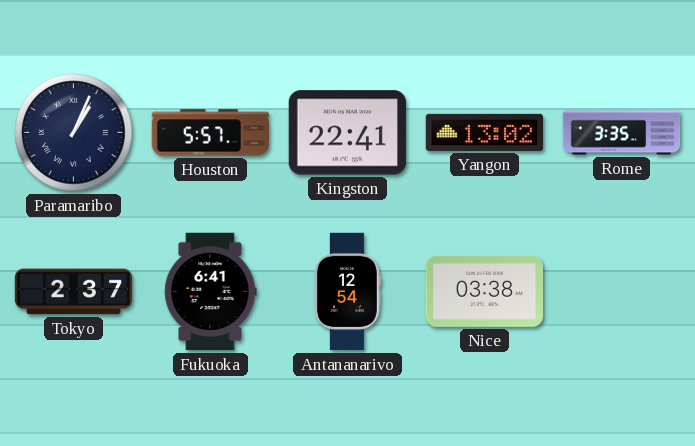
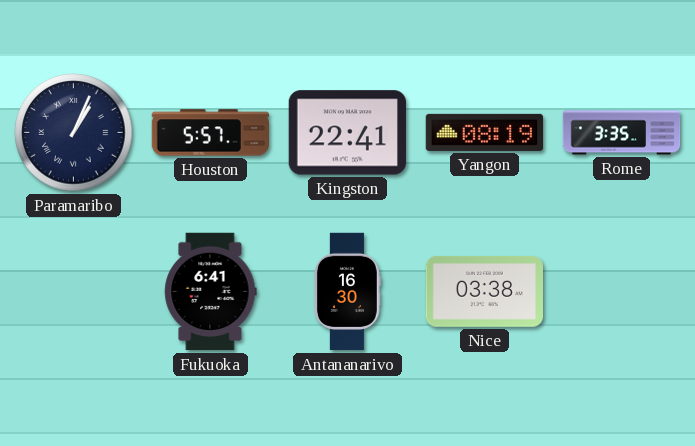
Yangon: 13:02 -> 08:19
Tokyo: 2:37 -> none
Antananarivo: 12:54 -> 16:30
